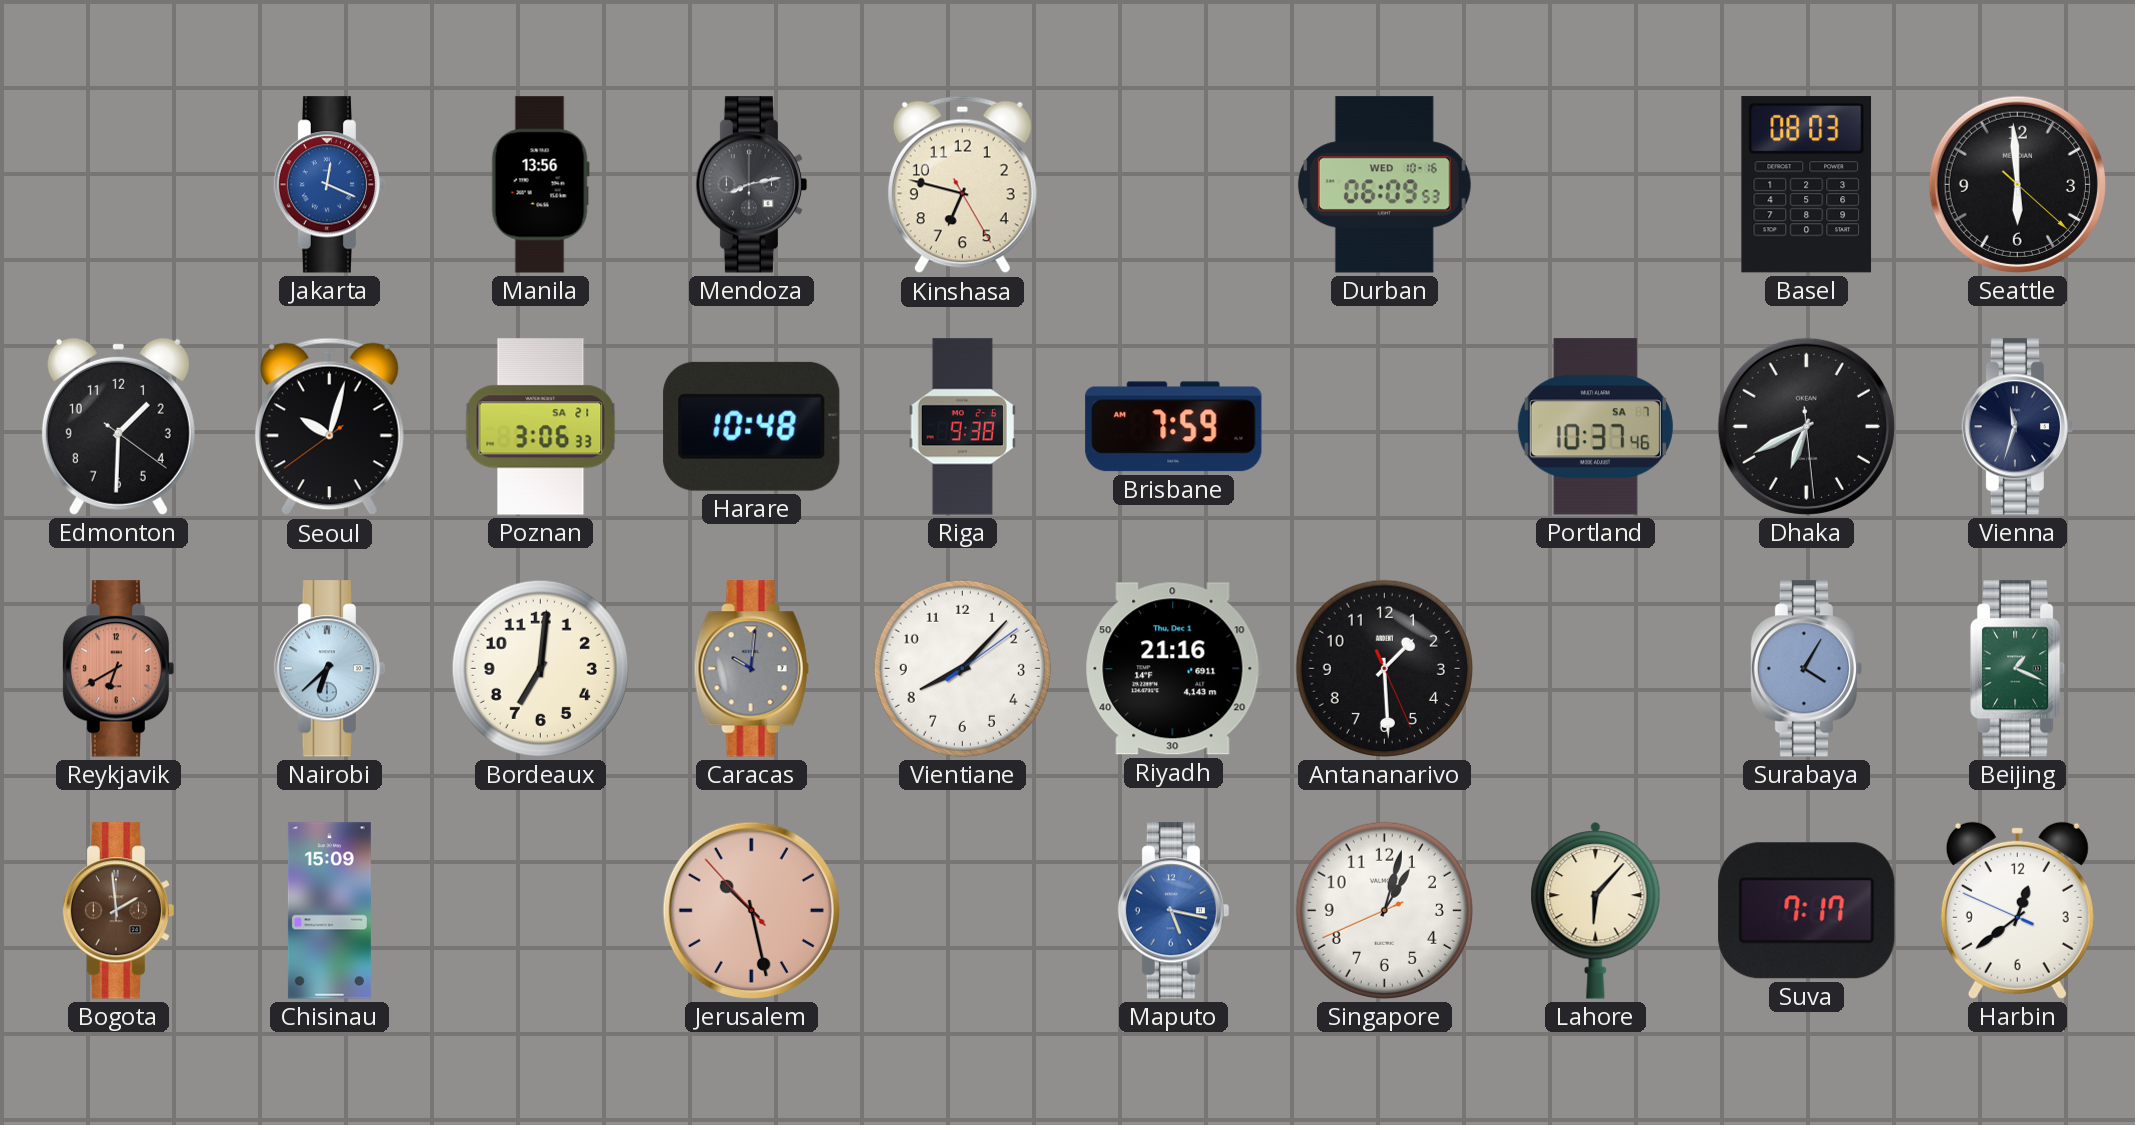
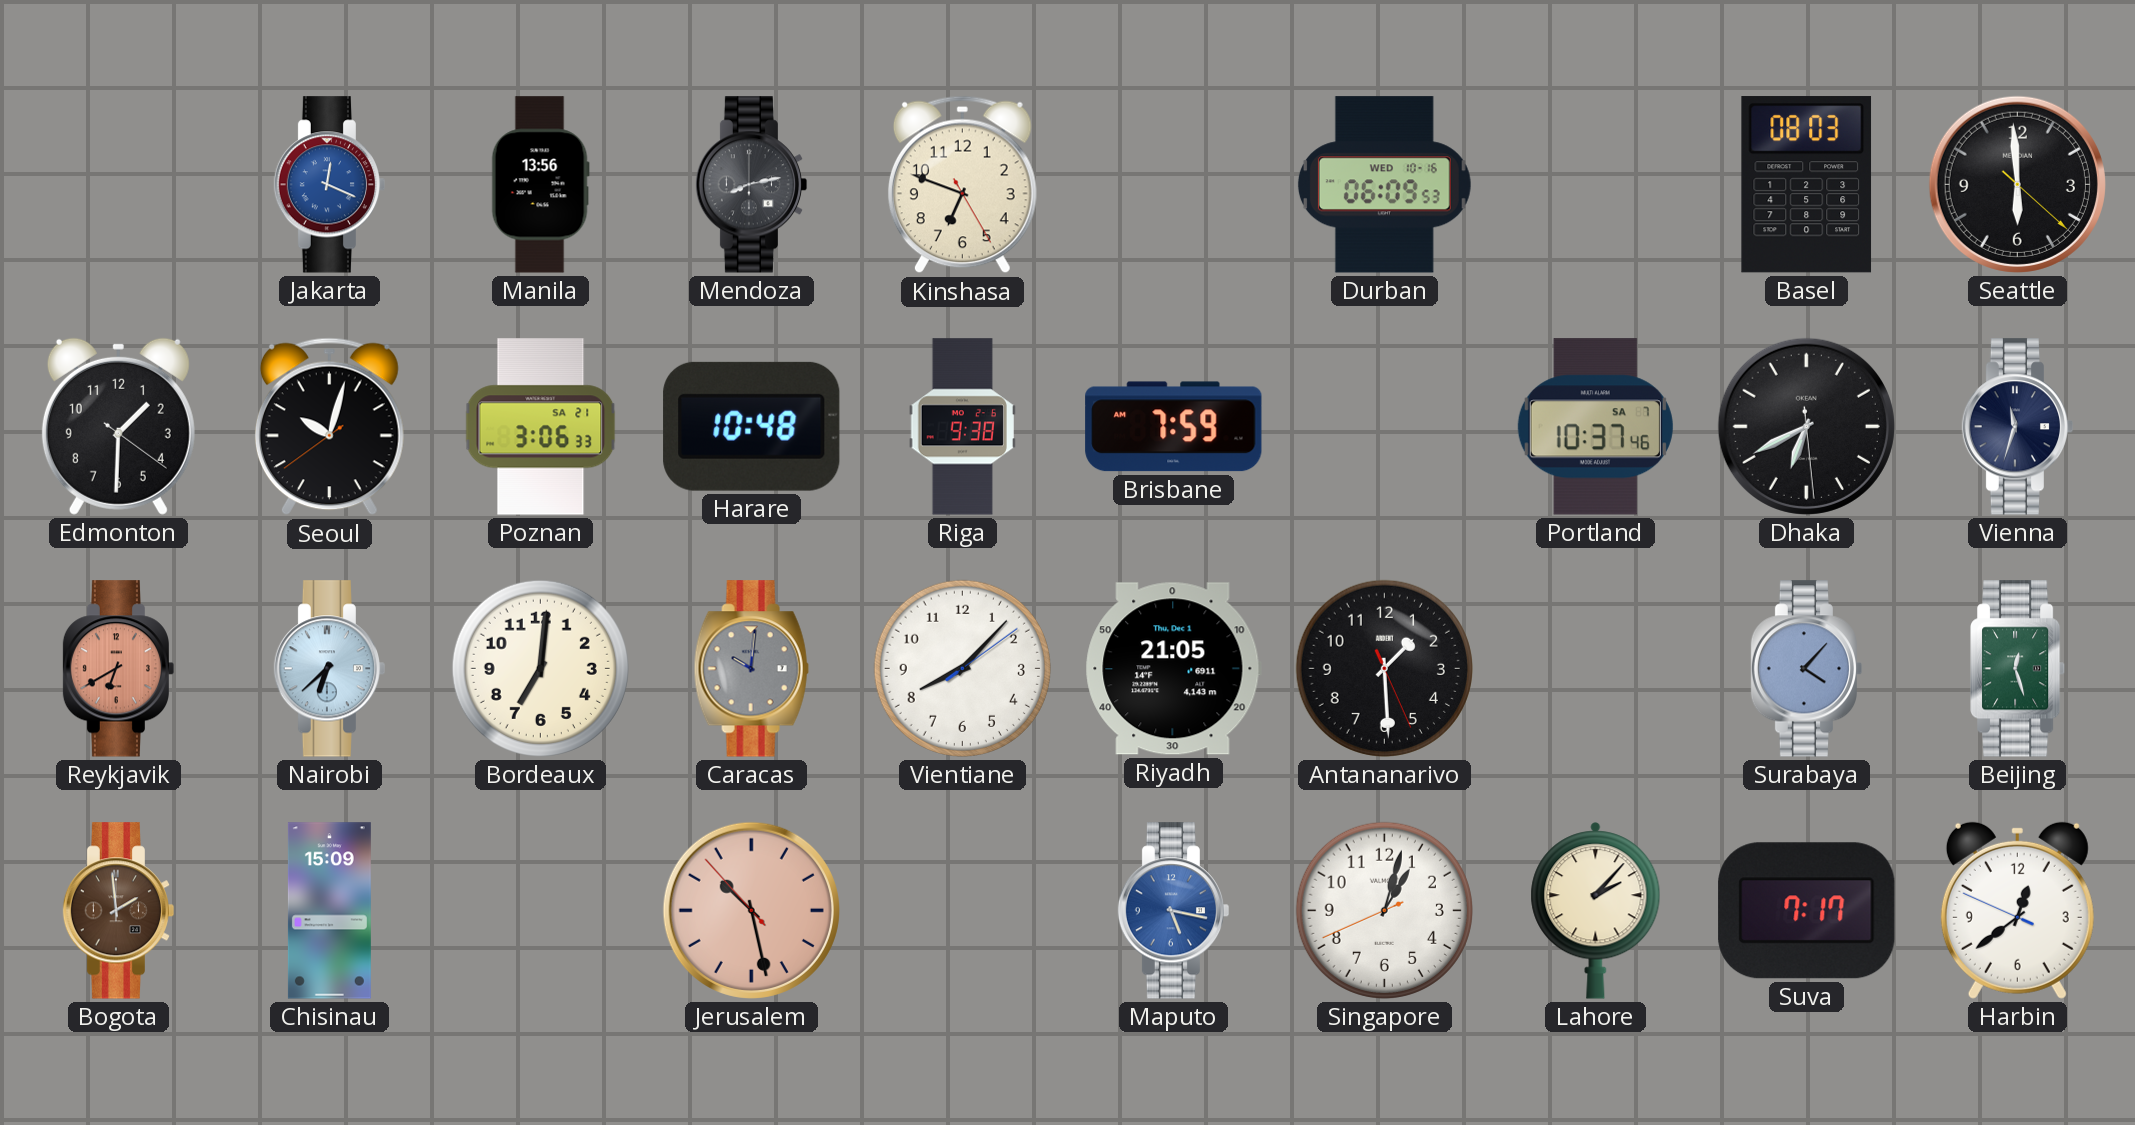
Kinshasa: 6:47 -> 6:48
Riyadh: 21:16 -> 21:05
Surabaya: 4:05 -> 4:07
Beijing: 1:19 -> 12:27
Lahore: 6:07 -> 2:07
